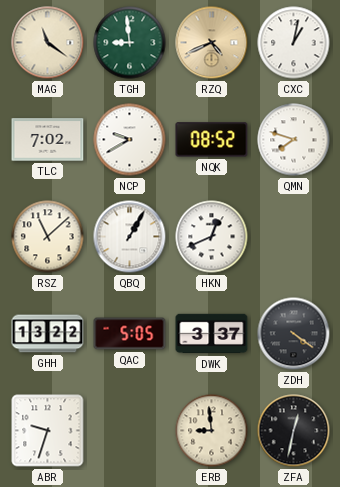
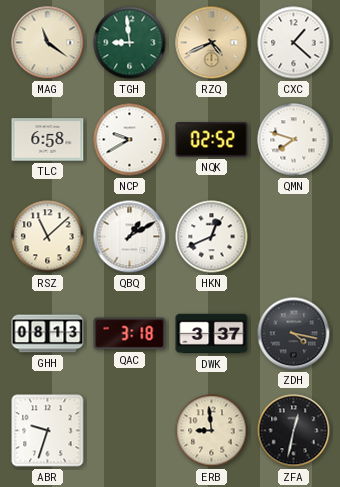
CXC: 1:02 -> 1:22
TLC: 7:02 -> 6:58
NQK: 08:52 -> 02:52
QBQ: 1:05 -> 1:10
GHH: 13:22 -> 08:13
QAC: 5:05 -> 3:18
ZDH: 4:21 -> 4:17
